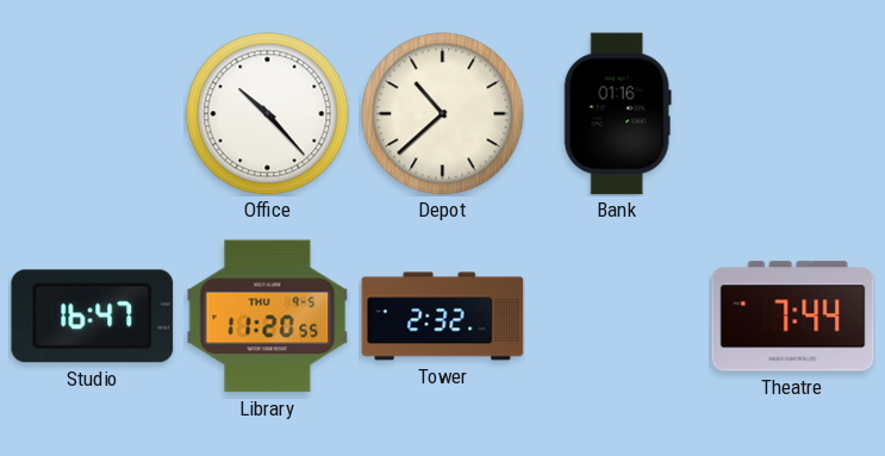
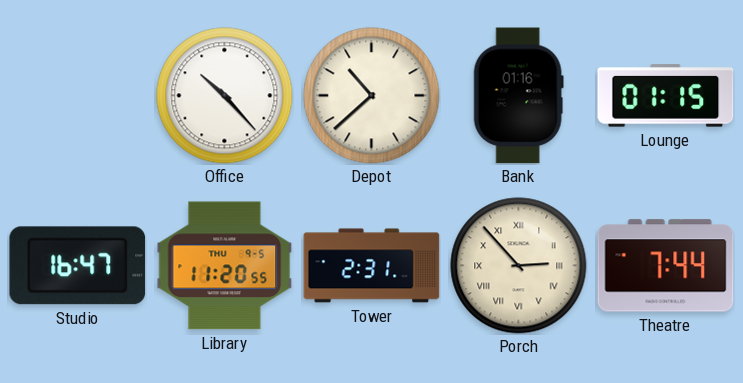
Lounge: none -> 01:15
Tower: 2:32 -> 2:31
Porch: none -> 2:53
